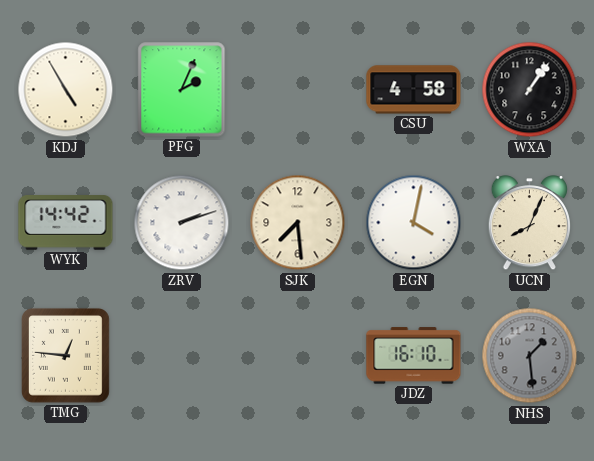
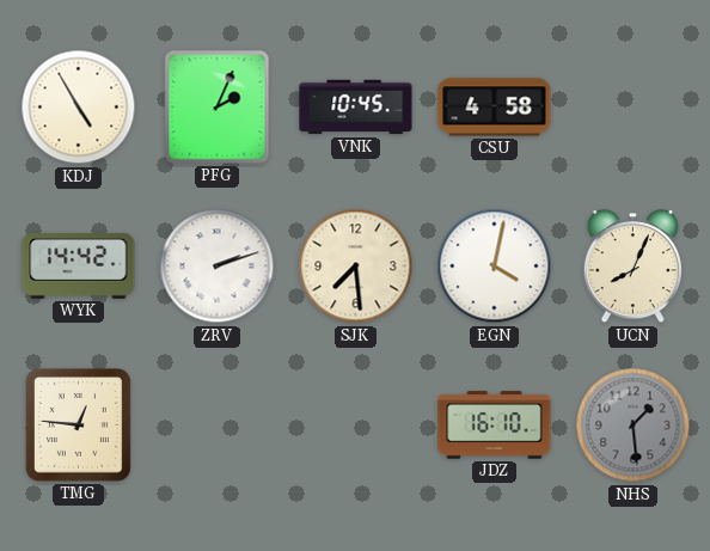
VNK: none -> 10:45
WXA: 1:06 -> none
